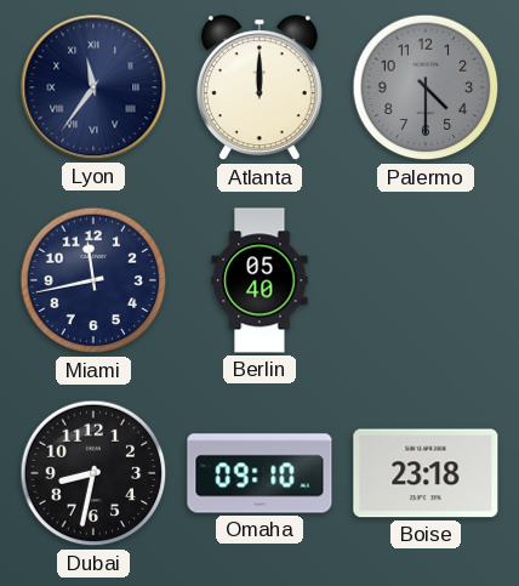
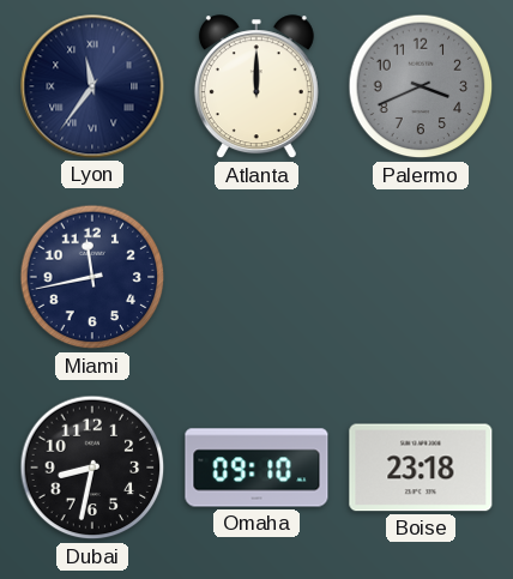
Palermo: 4:30 -> 3:41
Berlin: 05:40 -> none
